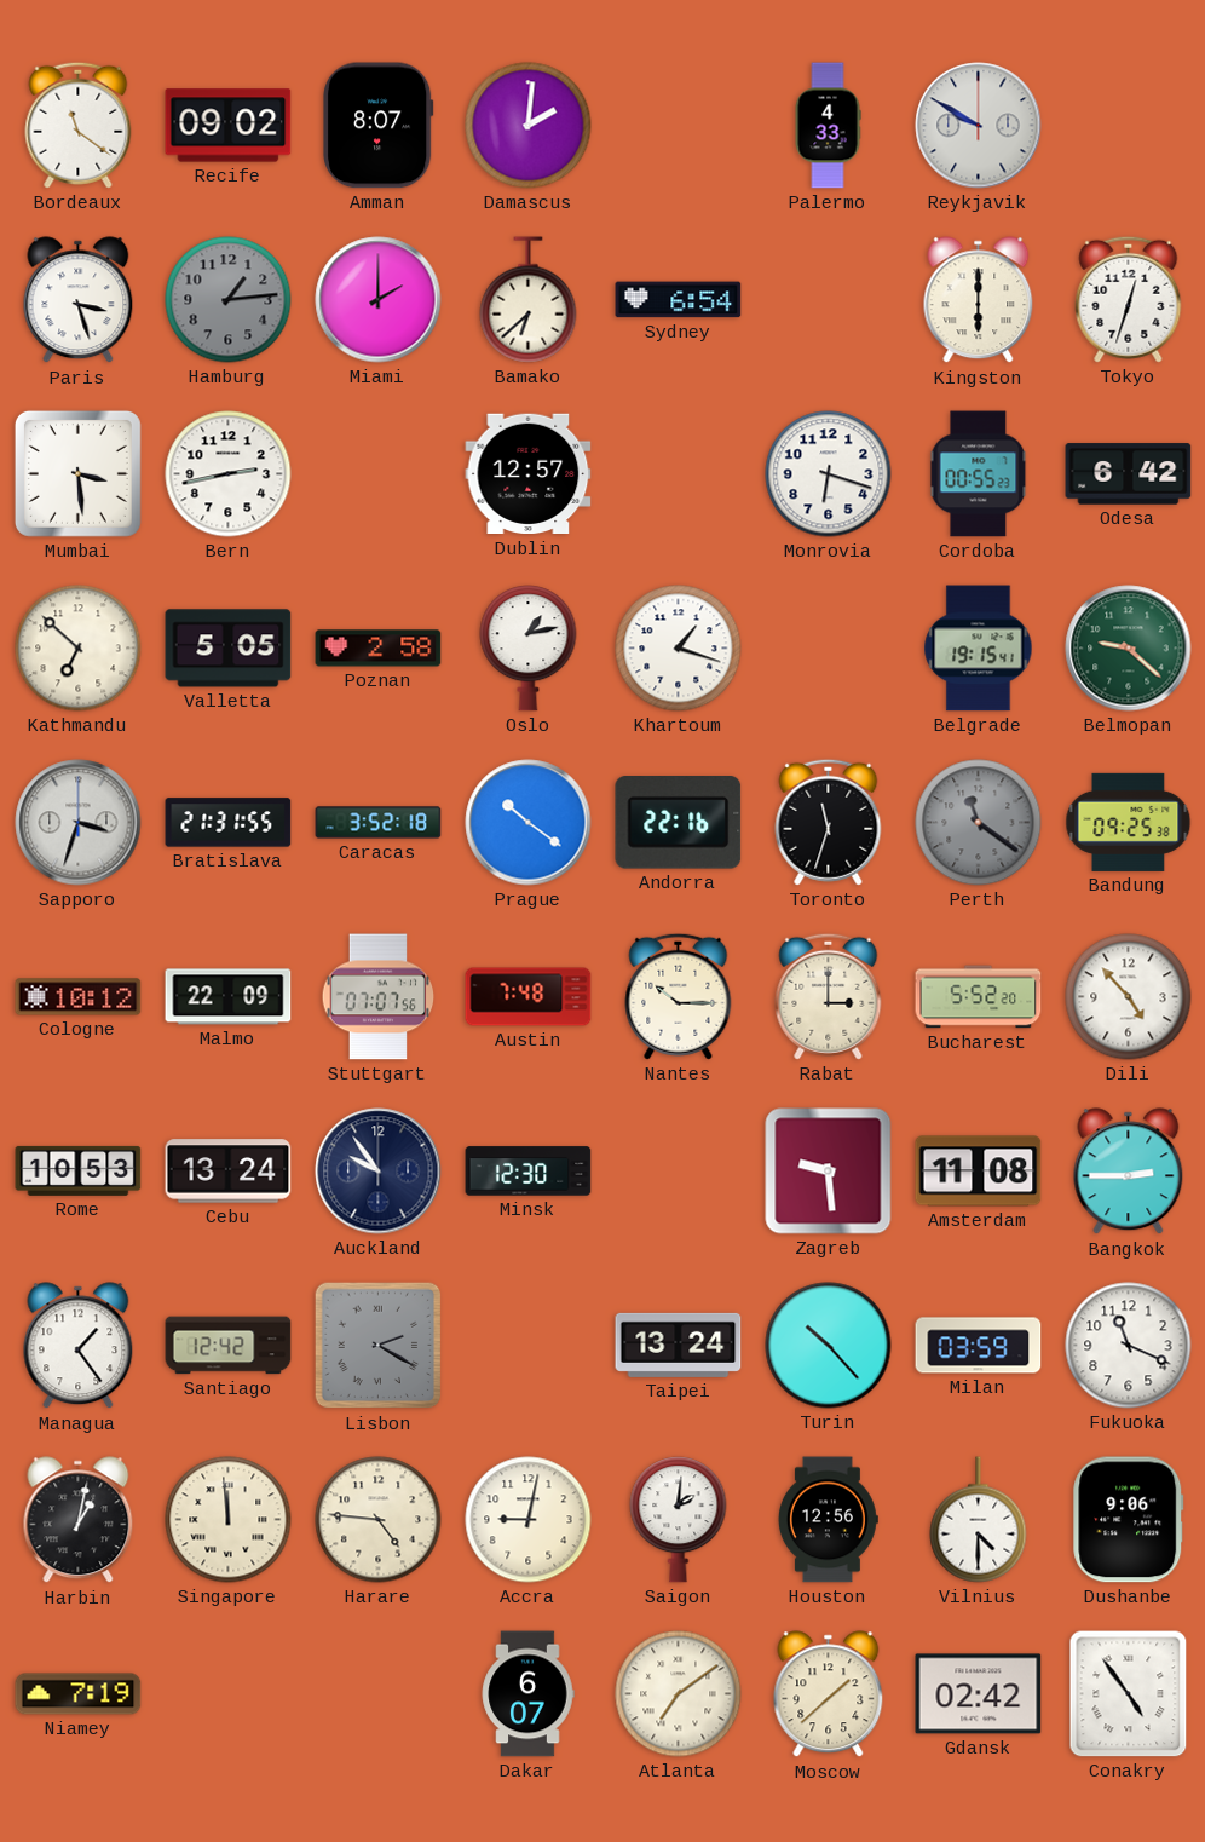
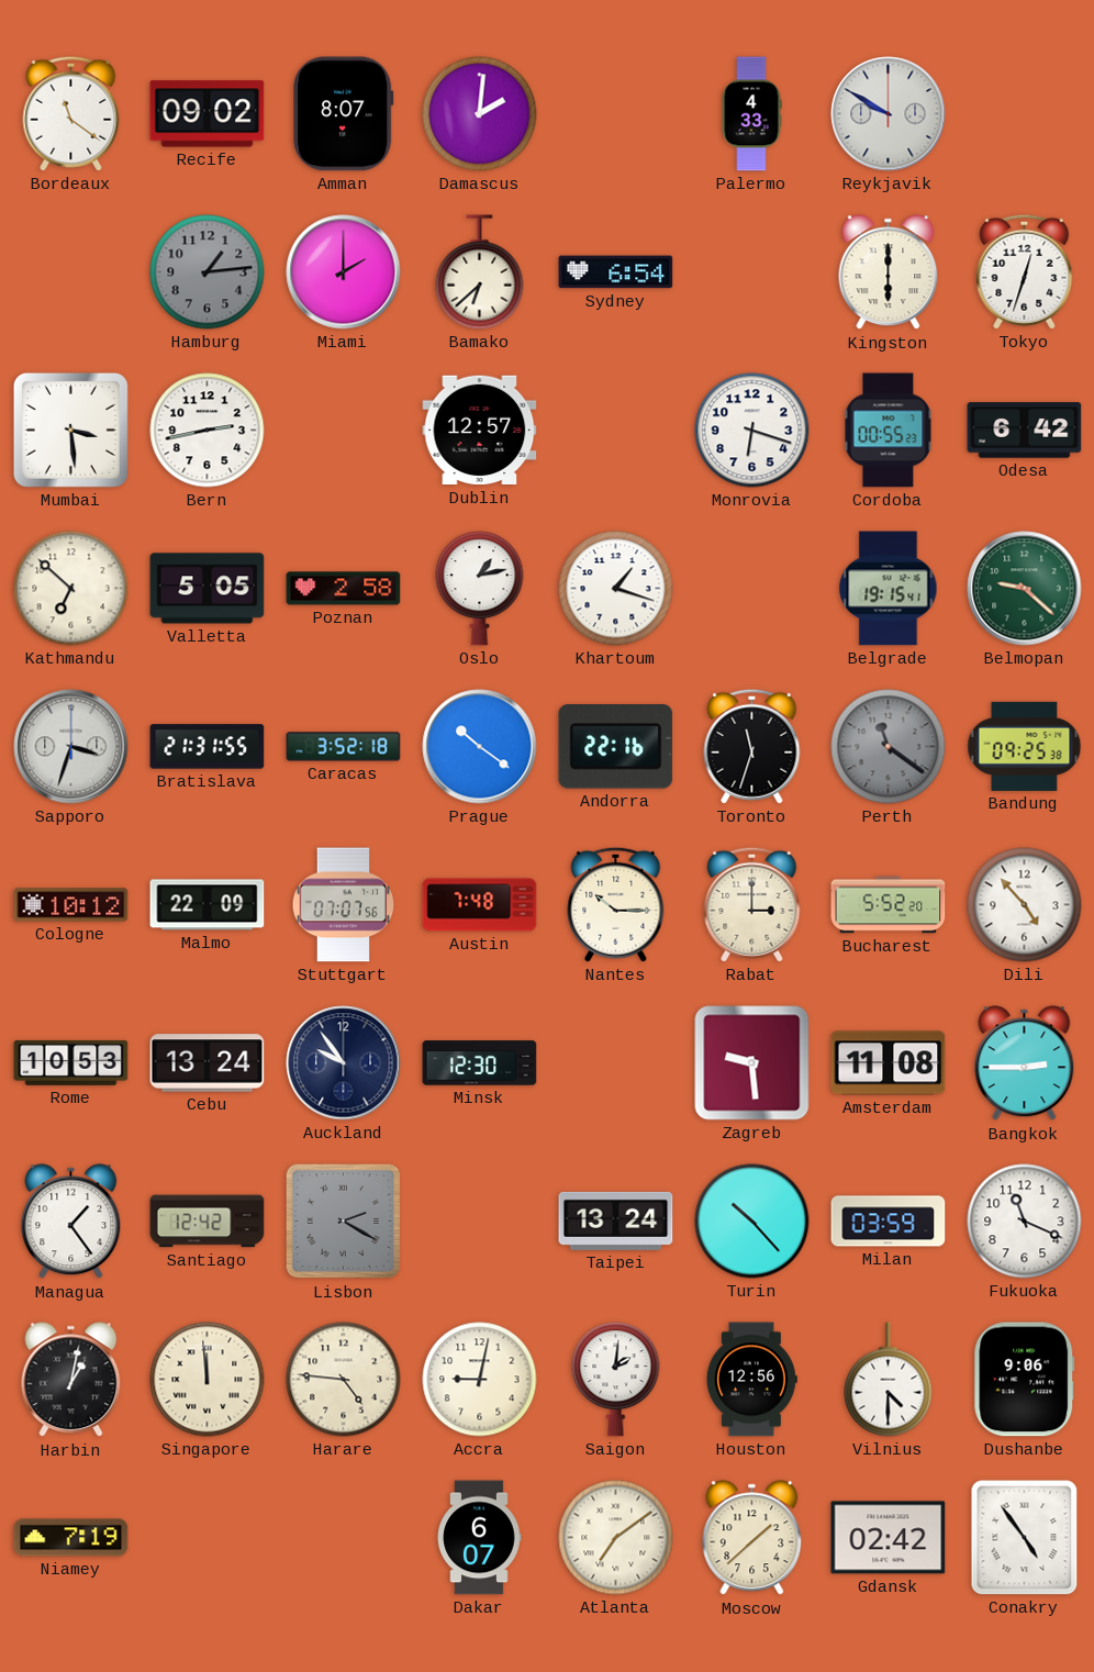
Paris: 3:27 -> none
